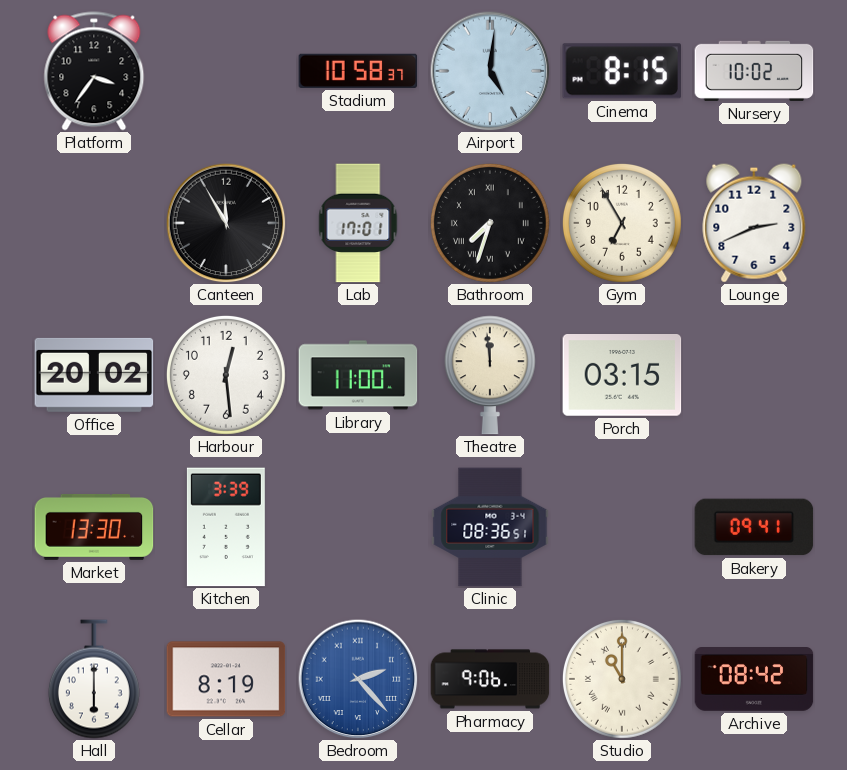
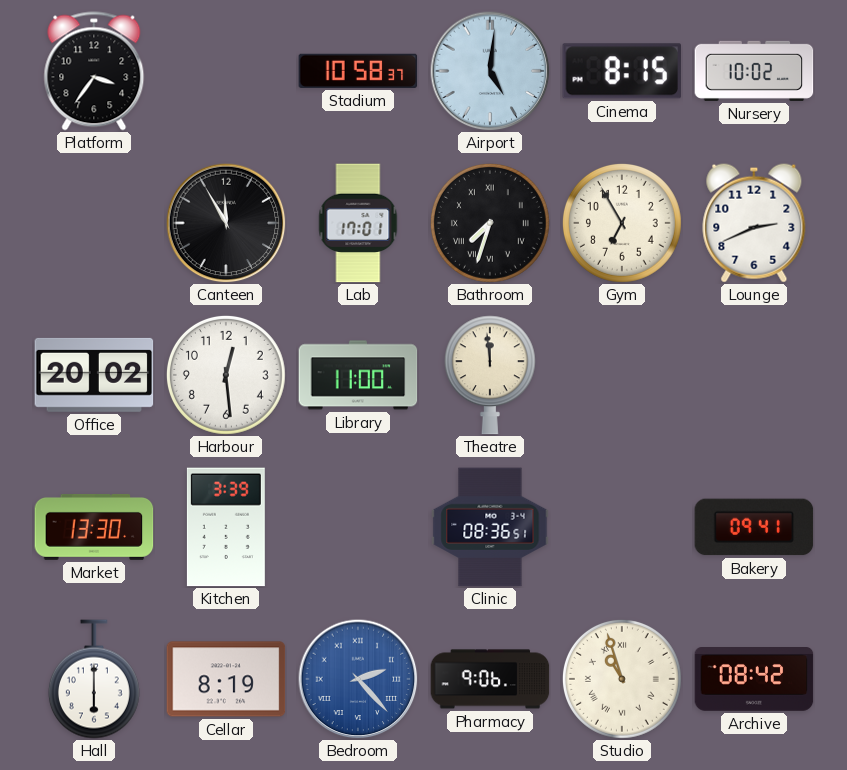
Porch: 03:15 -> none
Studio: 11:00 -> 10:57
